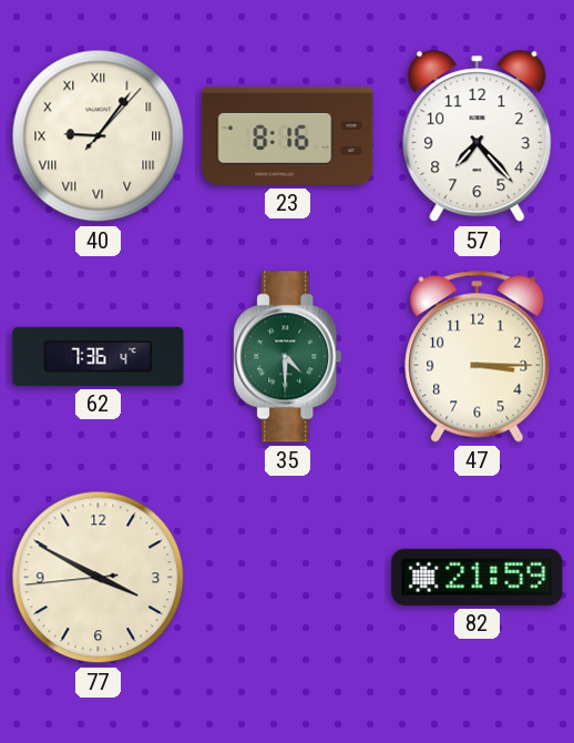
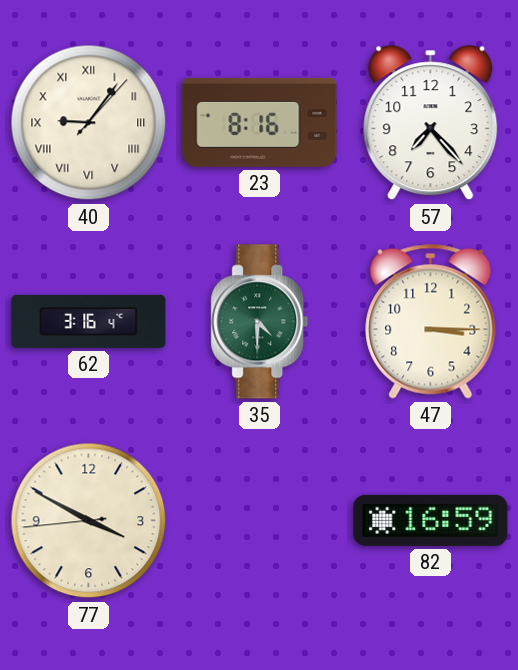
62: 7:36 -> 3:16
82: 21:59 -> 16:59
